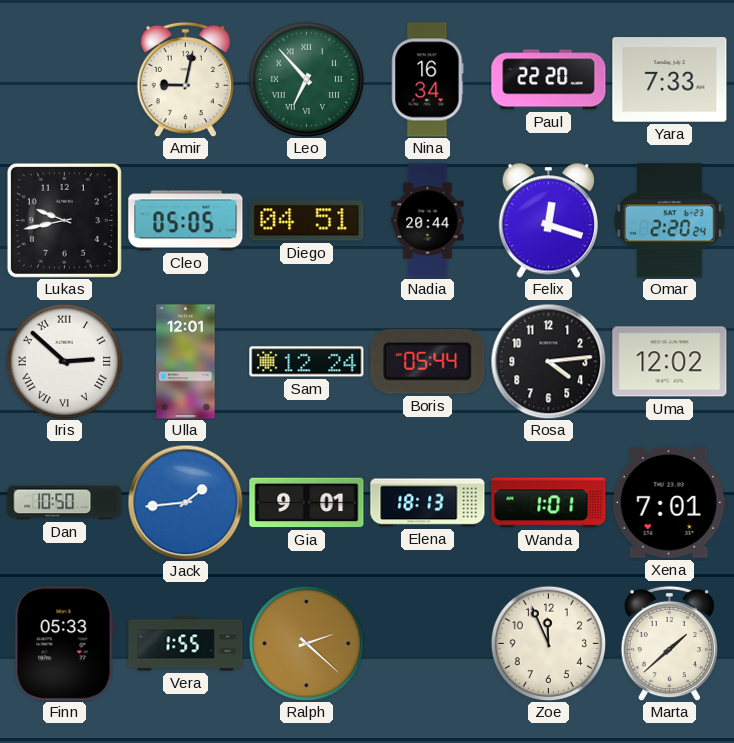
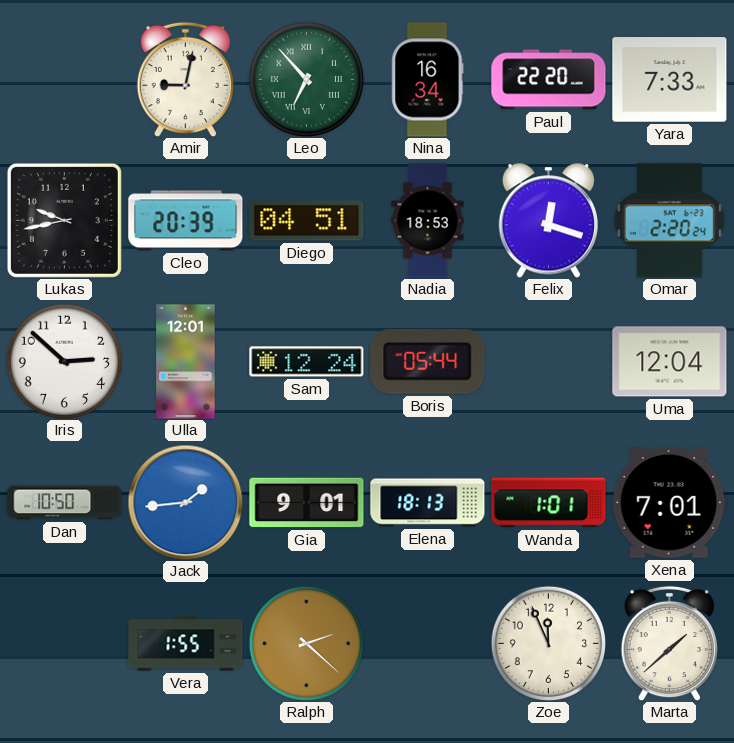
Cleo: 05:05 -> 20:39
Nadia: 20:44 -> 18:53
Iris numerals: Roman -> Arabic
Rosa: 4:14 -> none
Uma: 12:02 -> 12:04
Finn: 05:33 -> none
